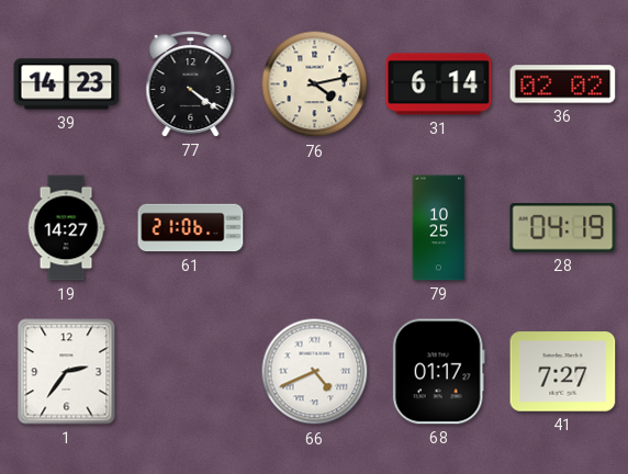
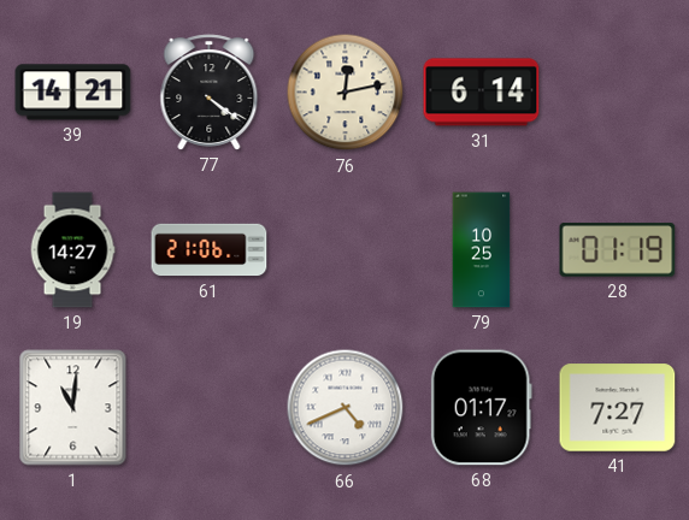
39: 14:23 -> 14:21
76: 4:13 -> 12:13
36: 02:02 -> none
28: 04:19 -> 01:19
1: 2:36 -> 11:01
